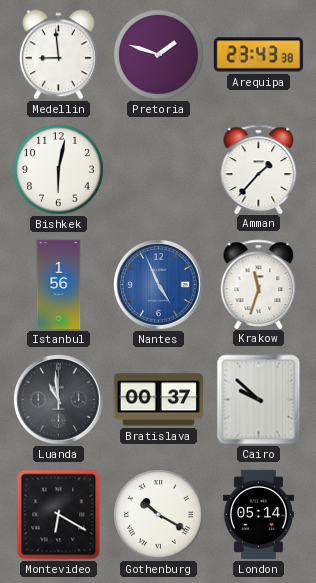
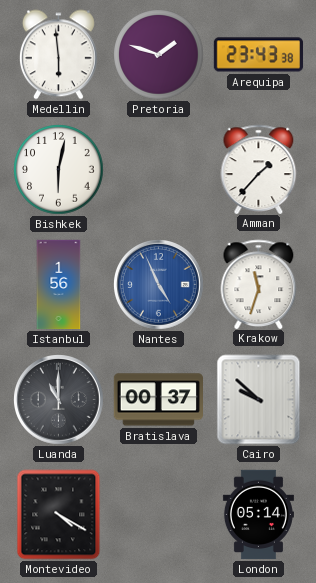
Medellin: 8:59 -> 5:59
Luanda: 10:59 -> 11:00
Montevideo: 6:20 -> 4:20
Gothenburg: 10:20 -> none
